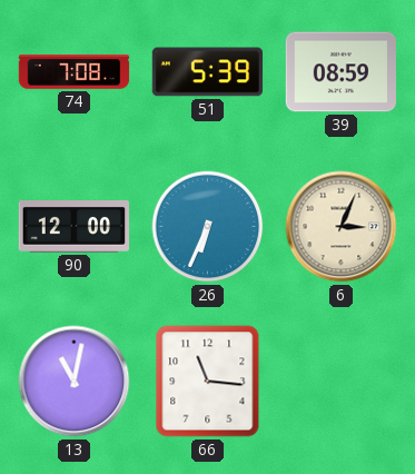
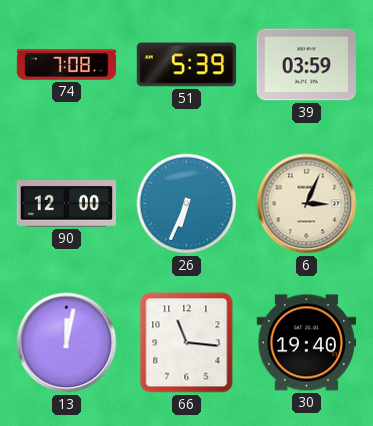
39: 08:59 -> 03:59
13: 11:02 -> 12:02
30: none -> 19:40
